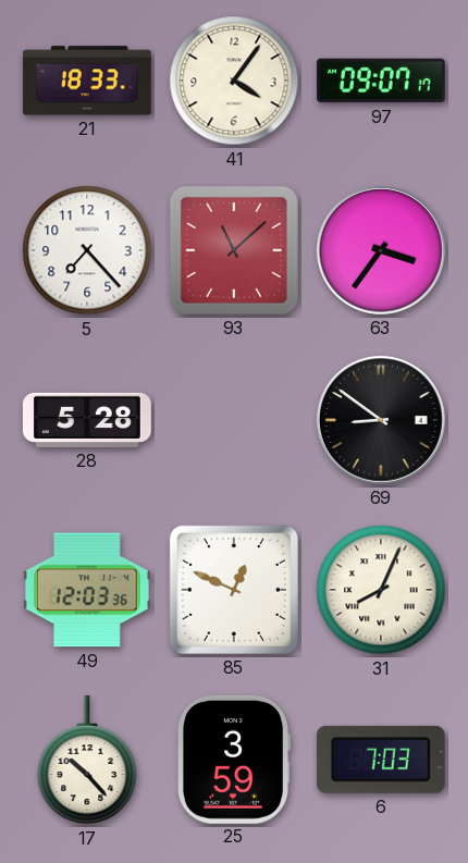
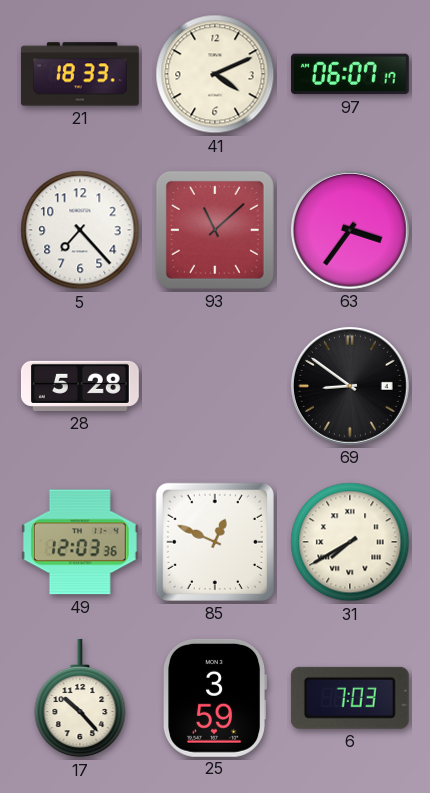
41: 4:06 -> 4:11
97: 09:07 -> 06:07
31: 8:04 -> 7:40
